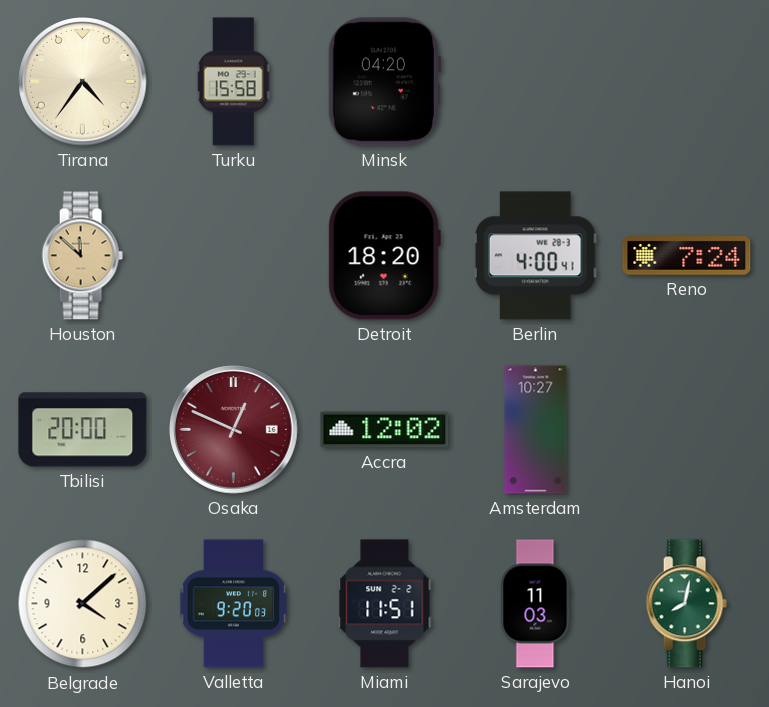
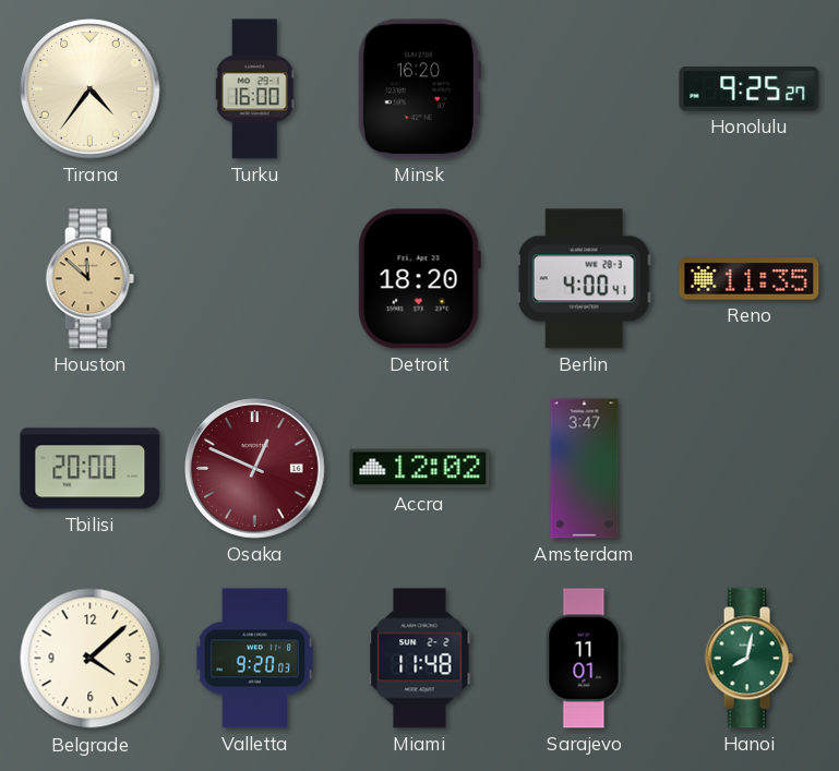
Turku: 15:58 -> 16:00
Minsk: 04:20 -> 16:20
Honolulu: none -> 9:25
Reno: 7:24 -> 11:35
Amsterdam: 10:27 -> 3:47
Miami: 11:51 -> 11:48
Sarajevo: 11:03 -> 11:01
